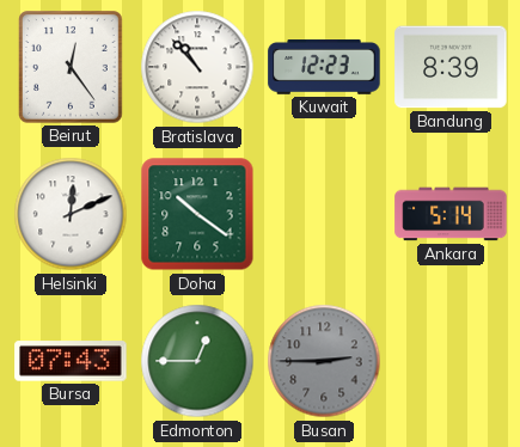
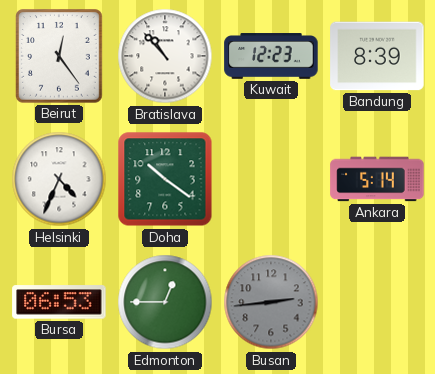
Helsinki: 12:11 -> 4:34
Bursa: 07:43 -> 06:53
Busan: 2:45 -> 2:44
